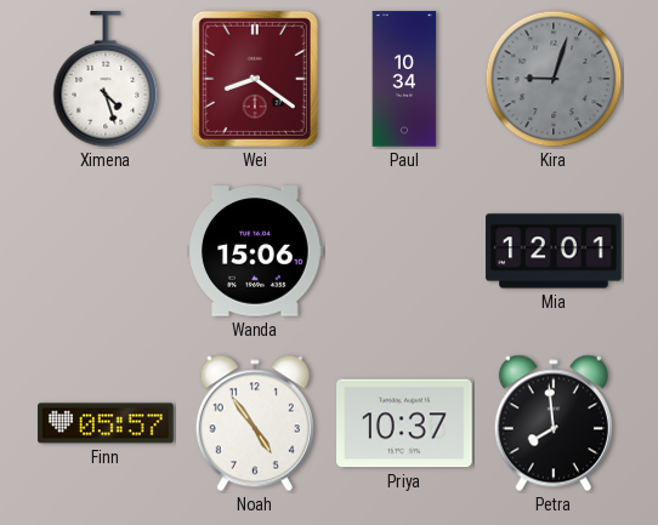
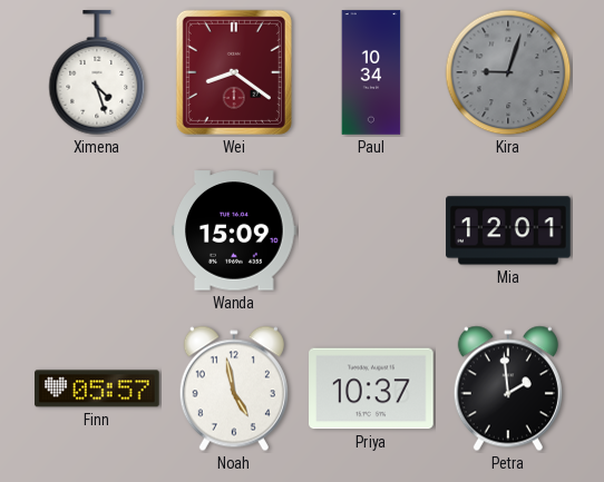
Wanda: 15:06 -> 15:09
Noah: 4:54 -> 4:58
Petra: 7:59 -> 1:59
